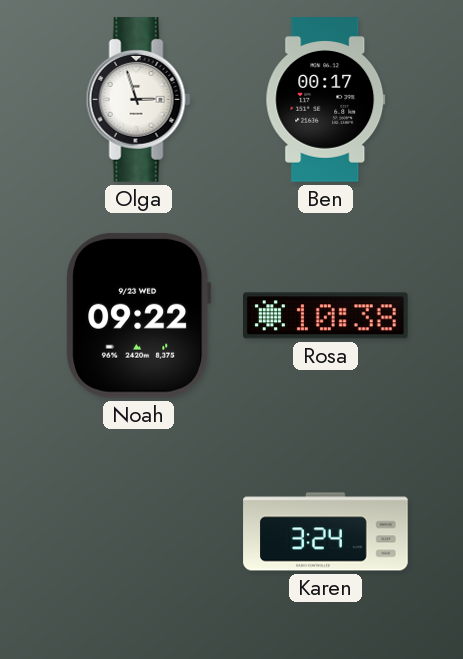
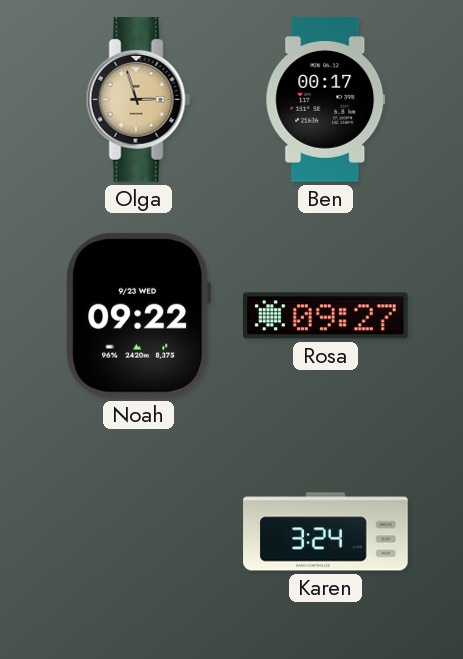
Olga dial: white -> champagne
Rosa: 10:38 -> 09:27
